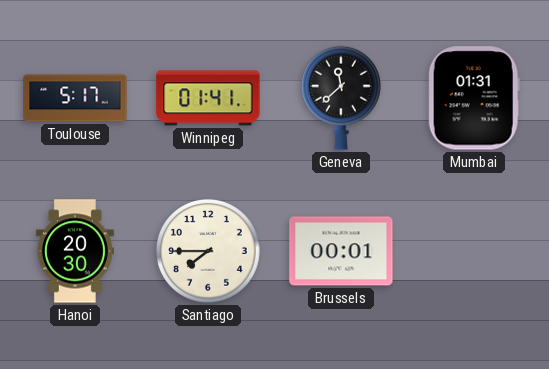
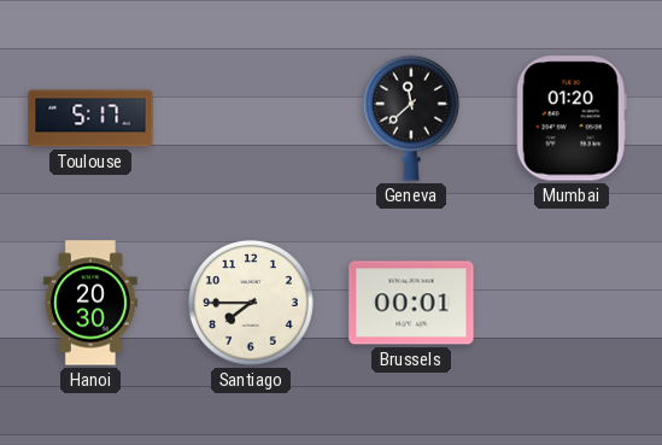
Winnipeg: 01:41 -> none
Mumbai: 01:31 -> 01:20
